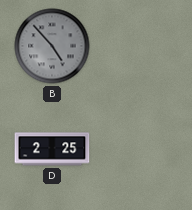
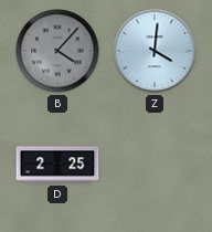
B: 4:53 -> 4:07
Z: none -> 4:01
